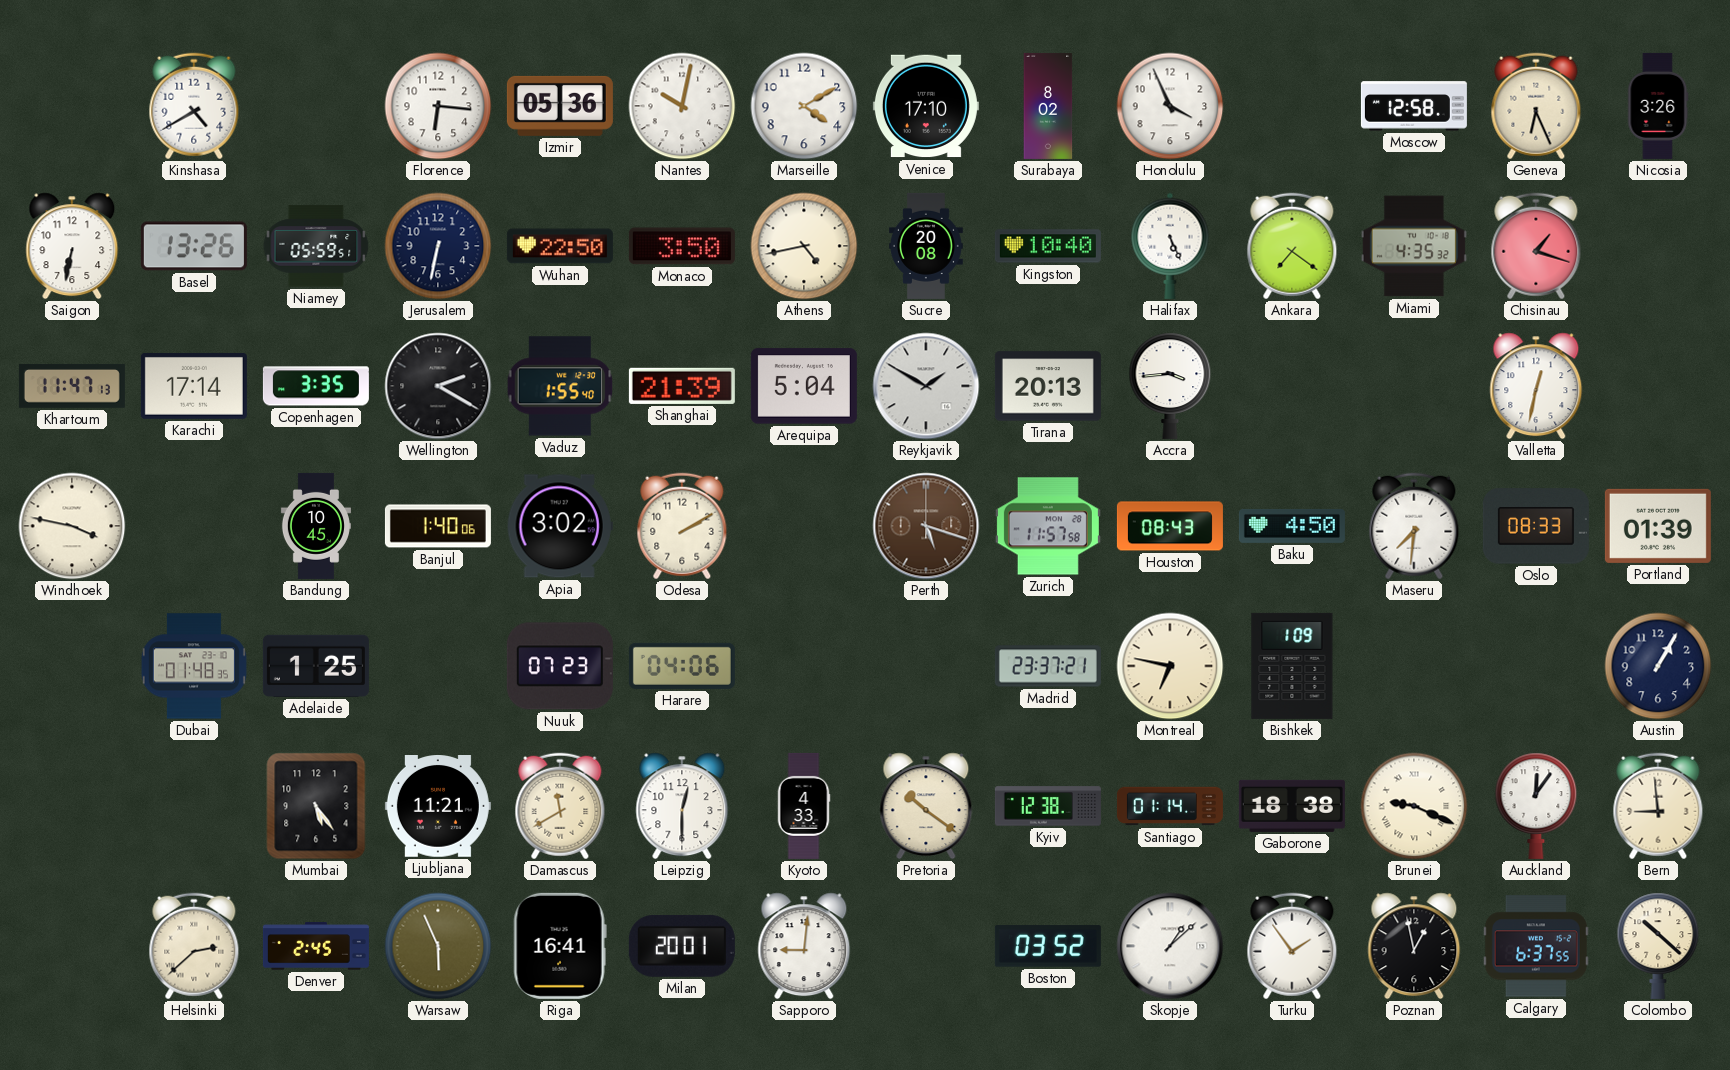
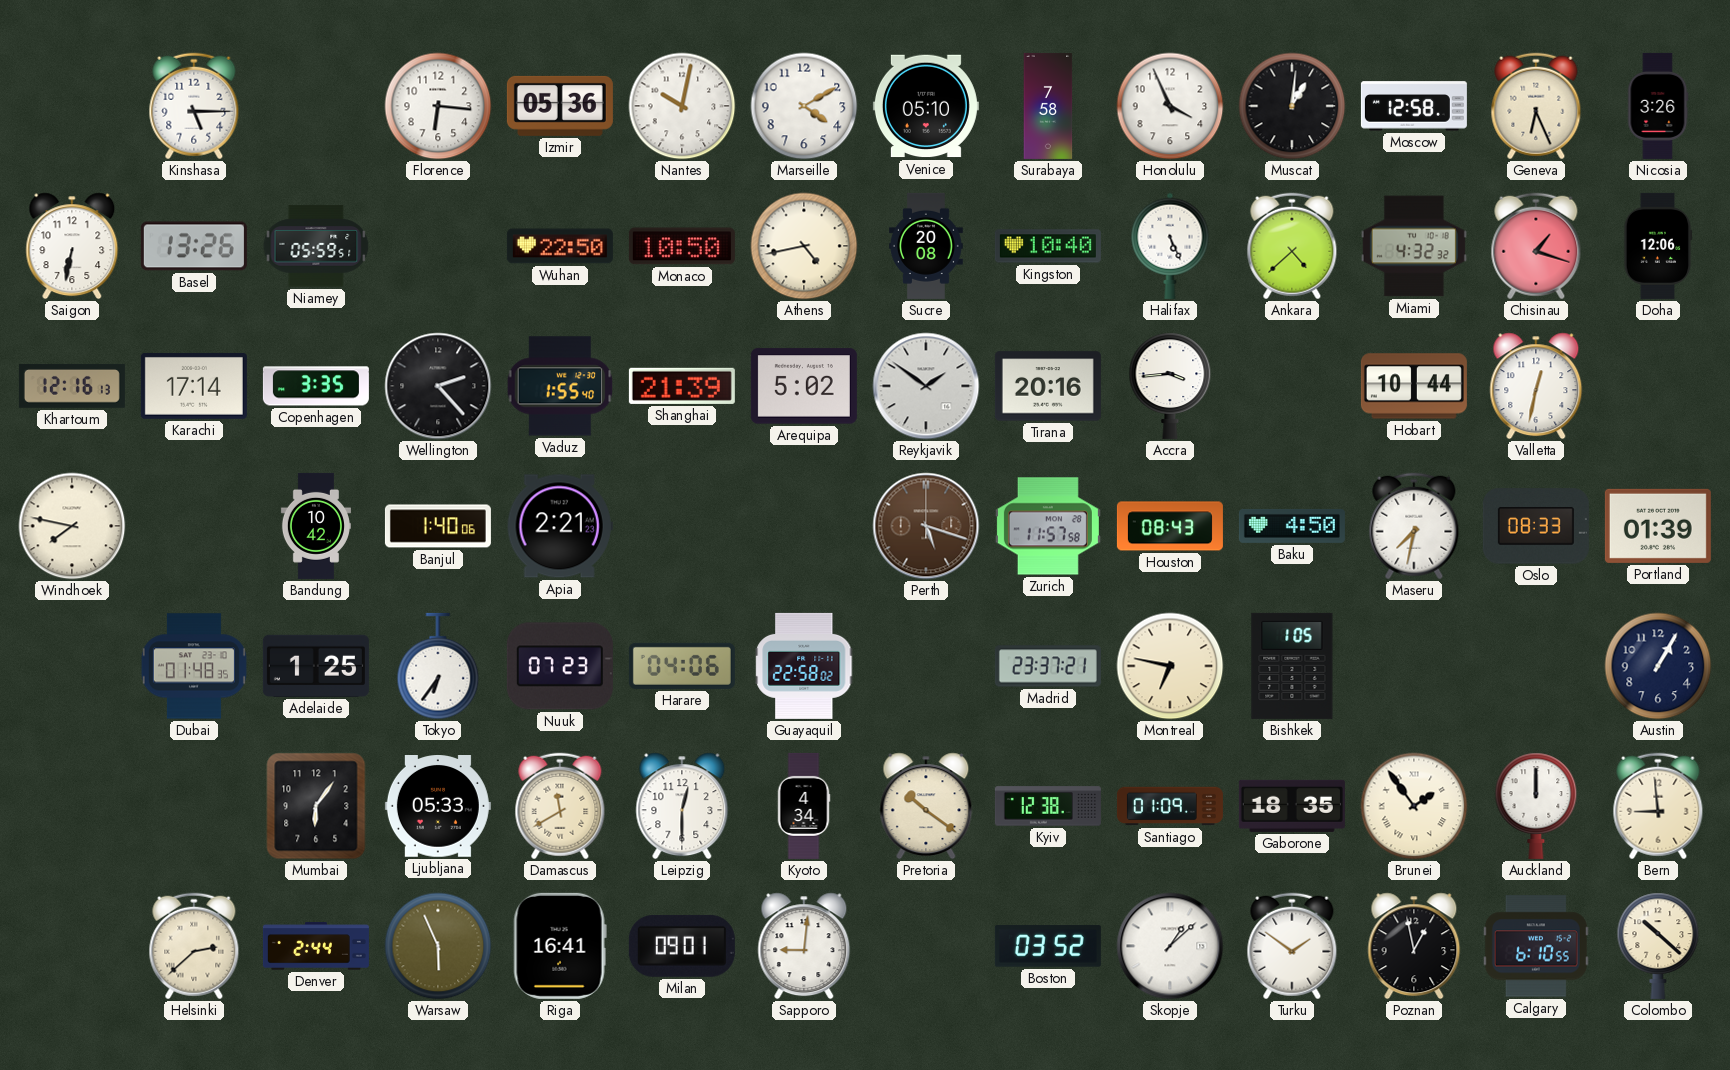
Kinshasa: 4:40 -> 5:15
Venice: 17:10 -> 05:10
Surabaya: 8:02 -> 7:58
Muscat: none -> 1:01
Jerusalem: 6:32 -> none
Monaco: 3:50 -> 10:50
Ankara: 7:21 -> 4:38
Miami: 4:35 -> 4:32
Doha: none -> 12:06
Khartoum: 11:47 -> 12:16
Wellington: 2:20 -> 2:23
Arequipa: 5:04 -> 5:02
Reykjavik: 1:50 -> 1:51
Tirana: 20:13 -> 20:16
Hobart: none -> 10:44
Windhoek: 3:47 -> 7:47
Bandung: 10:45 -> 10:42
Apia: 3:02 -> 2:21
Odesa: 2:10 -> none
Maseru: 7:31 -> 7:32
Tokyo: none -> 6:36
Guayaquil: none -> 22:58
Bishkek: 1:09 -> 1:05
Mumbai: 5:24 -> 6:06
Ljubljana: 11:21 -> 05:33
Kyoto: 4:33 -> 4:34
Santiago: 01:14 -> 01:09
Gaborone: 18:38 -> 18:35
Brunei: 9:19 -> 1:54
Auckland: 12:06 -> 12:00
Denver: 2:45 -> 2:44
Milan: 20:01 -> 09:01
Turku: 1:54 -> 1:51
Calgary: 6:37 -> 6:10
